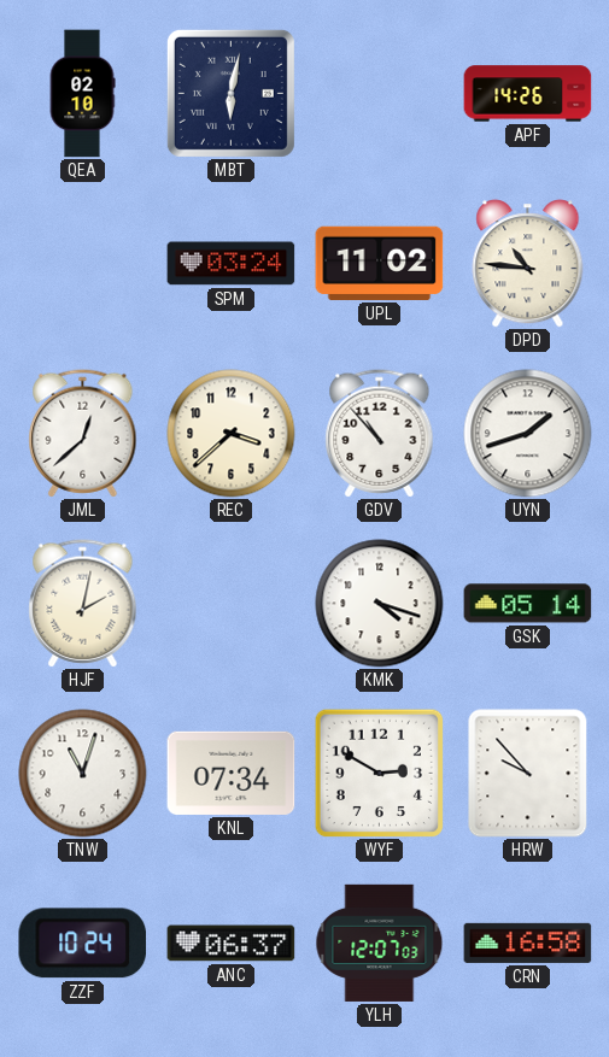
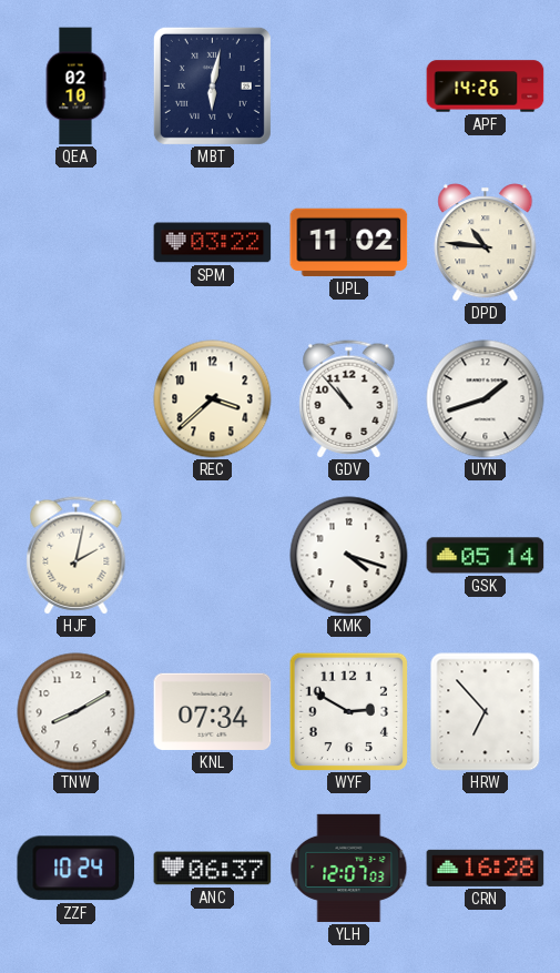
SPM: 03:24 -> 03:22
JML: 12:38 -> none
TNW: 11:03 -> 8:10
HRW: 9:53 -> 6:53
CRN: 16:58 -> 16:28
